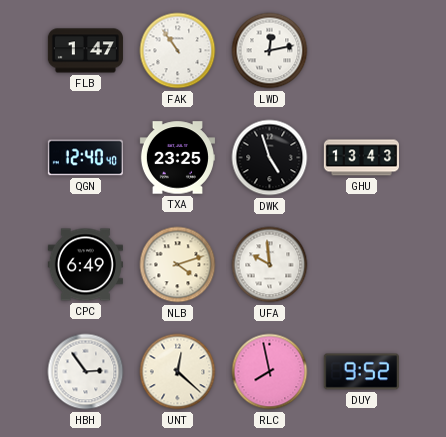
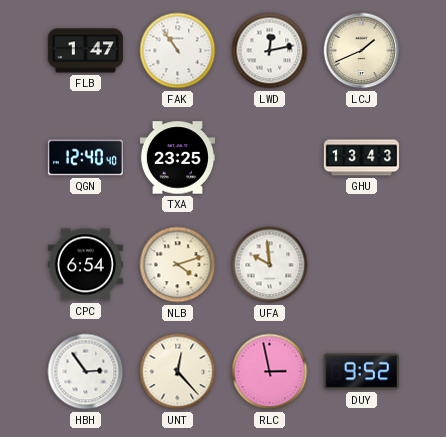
LCJ: none -> 1:41
DWK: 4:57 -> none
CPC: 6:49 -> 6:54
UNT: 12:22 -> 12:23
RLC: 7:58 -> 2:58
